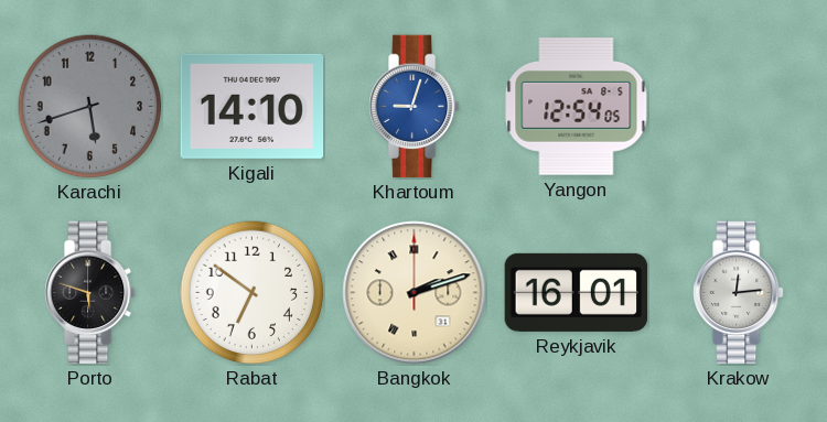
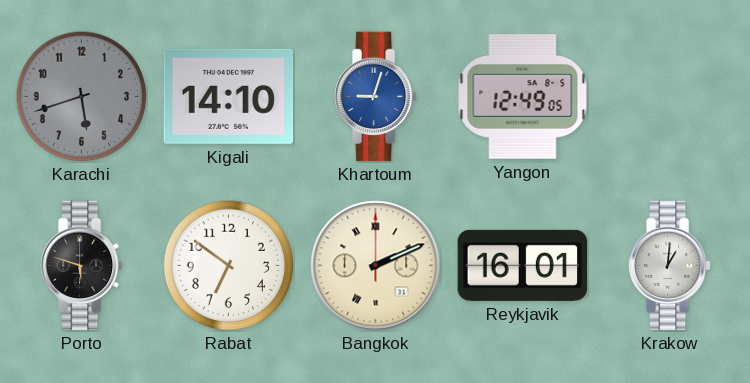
Yangon: 12:54 -> 12:49
Bangkok: 2:12 -> 2:11
Krakow: 12:14 -> 1:01
